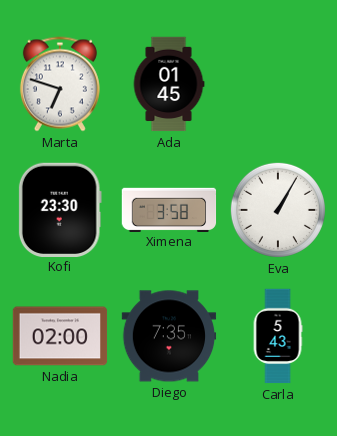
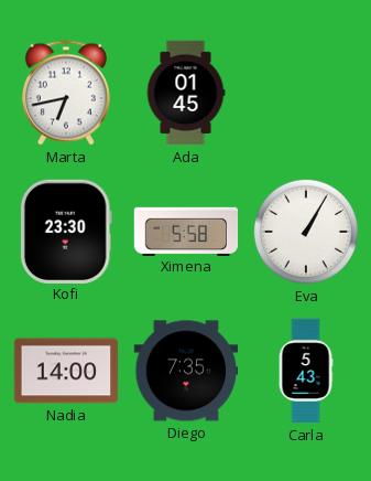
Marta: 6:48 -> 6:43
Ximena: 3:58 -> 5:58
Nadia: 02:00 -> 14:00
